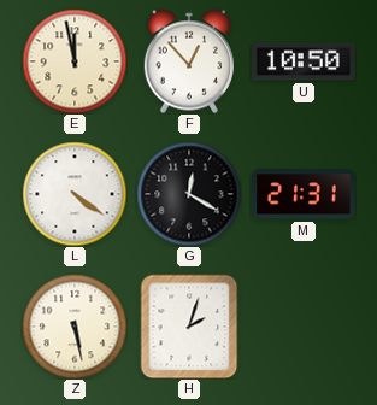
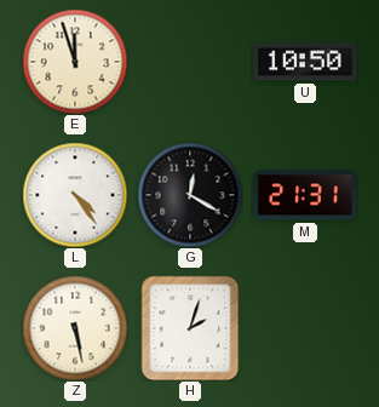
E: 11:58 -> 11:57
F: 12:53 -> none
L: 4:21 -> 4:24
